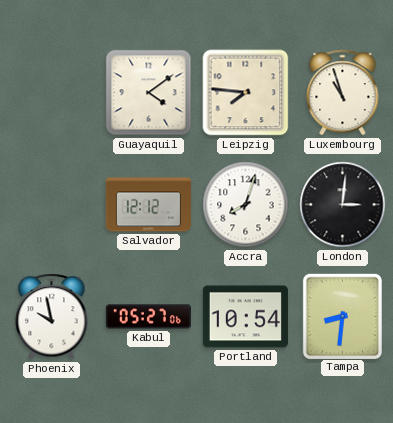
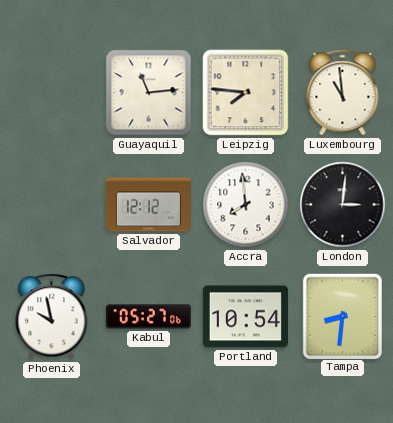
Guayaquil: 4:09 -> 11:14
Luxembourg: 10:57 -> 10:59
Accra: 8:03 -> 7:59
